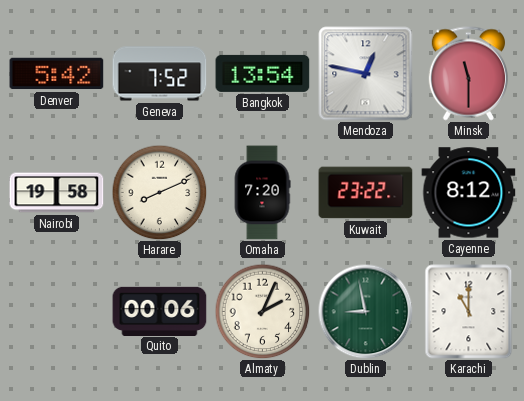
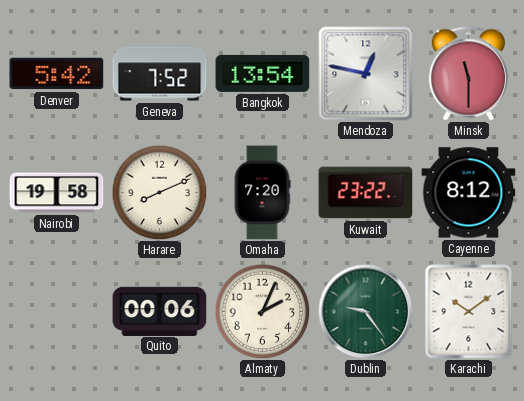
Dublin: 8:58 -> 9:24
Karachi: 11:00 -> 10:09
